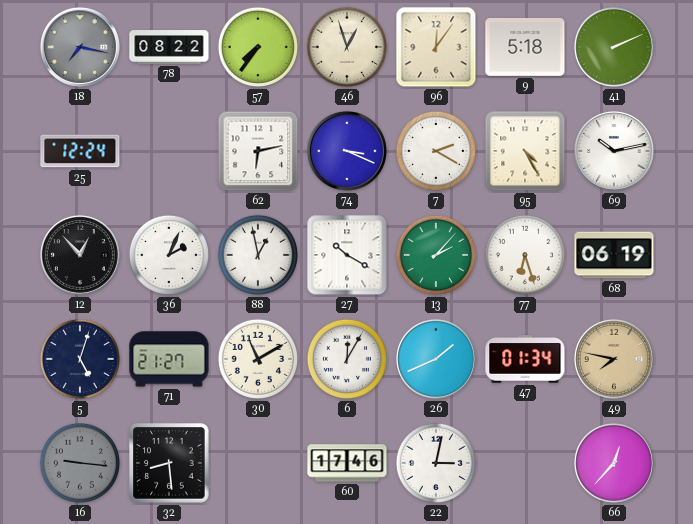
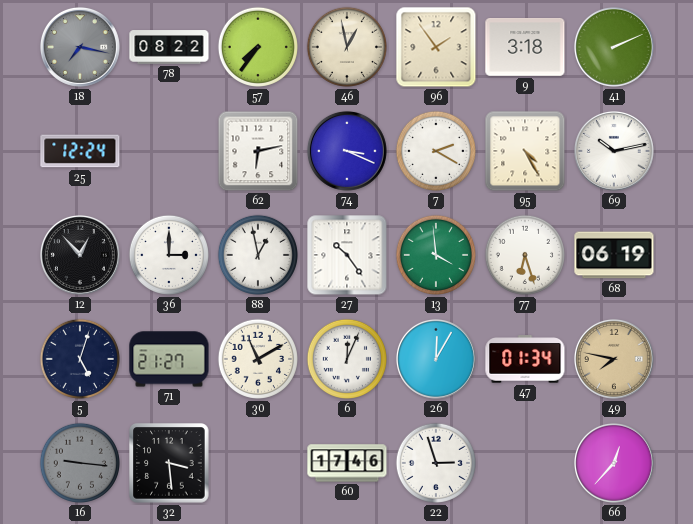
46: 12:57 -> 12:58
96: 12:06 -> 1:54
9: 5:18 -> 3:18
36: 2:04 -> 3:00
27: 10:20 -> 10:24
13: 2:07 -> 3:59
6: 12:05 -> 12:04
26: 1:41 -> 12:05
32: 8:29 -> 3:29
22: 3:02 -> 2:57
